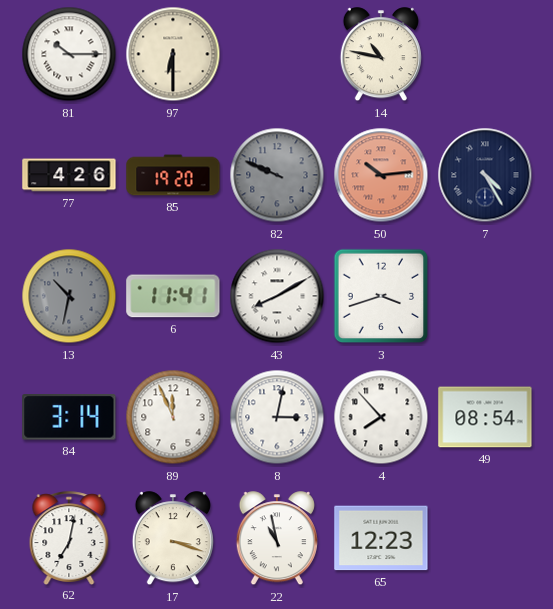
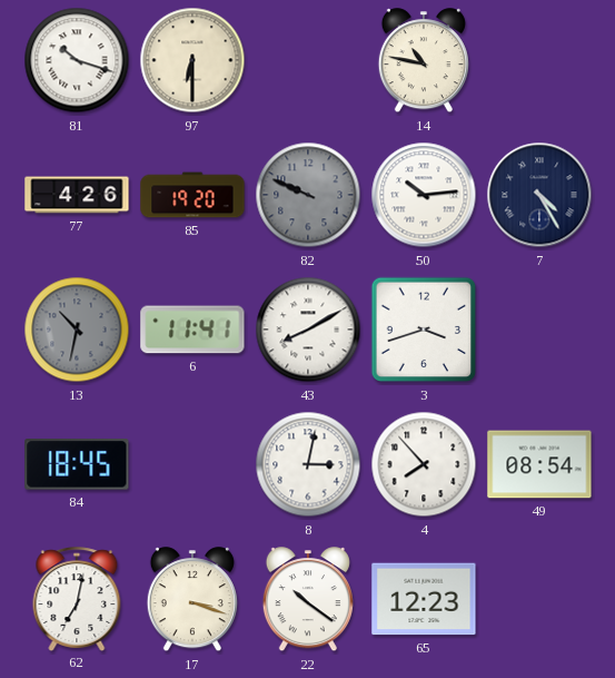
81: 10:15 -> 10:18
50 dial: salmon -> white
84: 3:14 -> 18:45
89: 11:56 -> none
22: 10:58 -> 10:21
